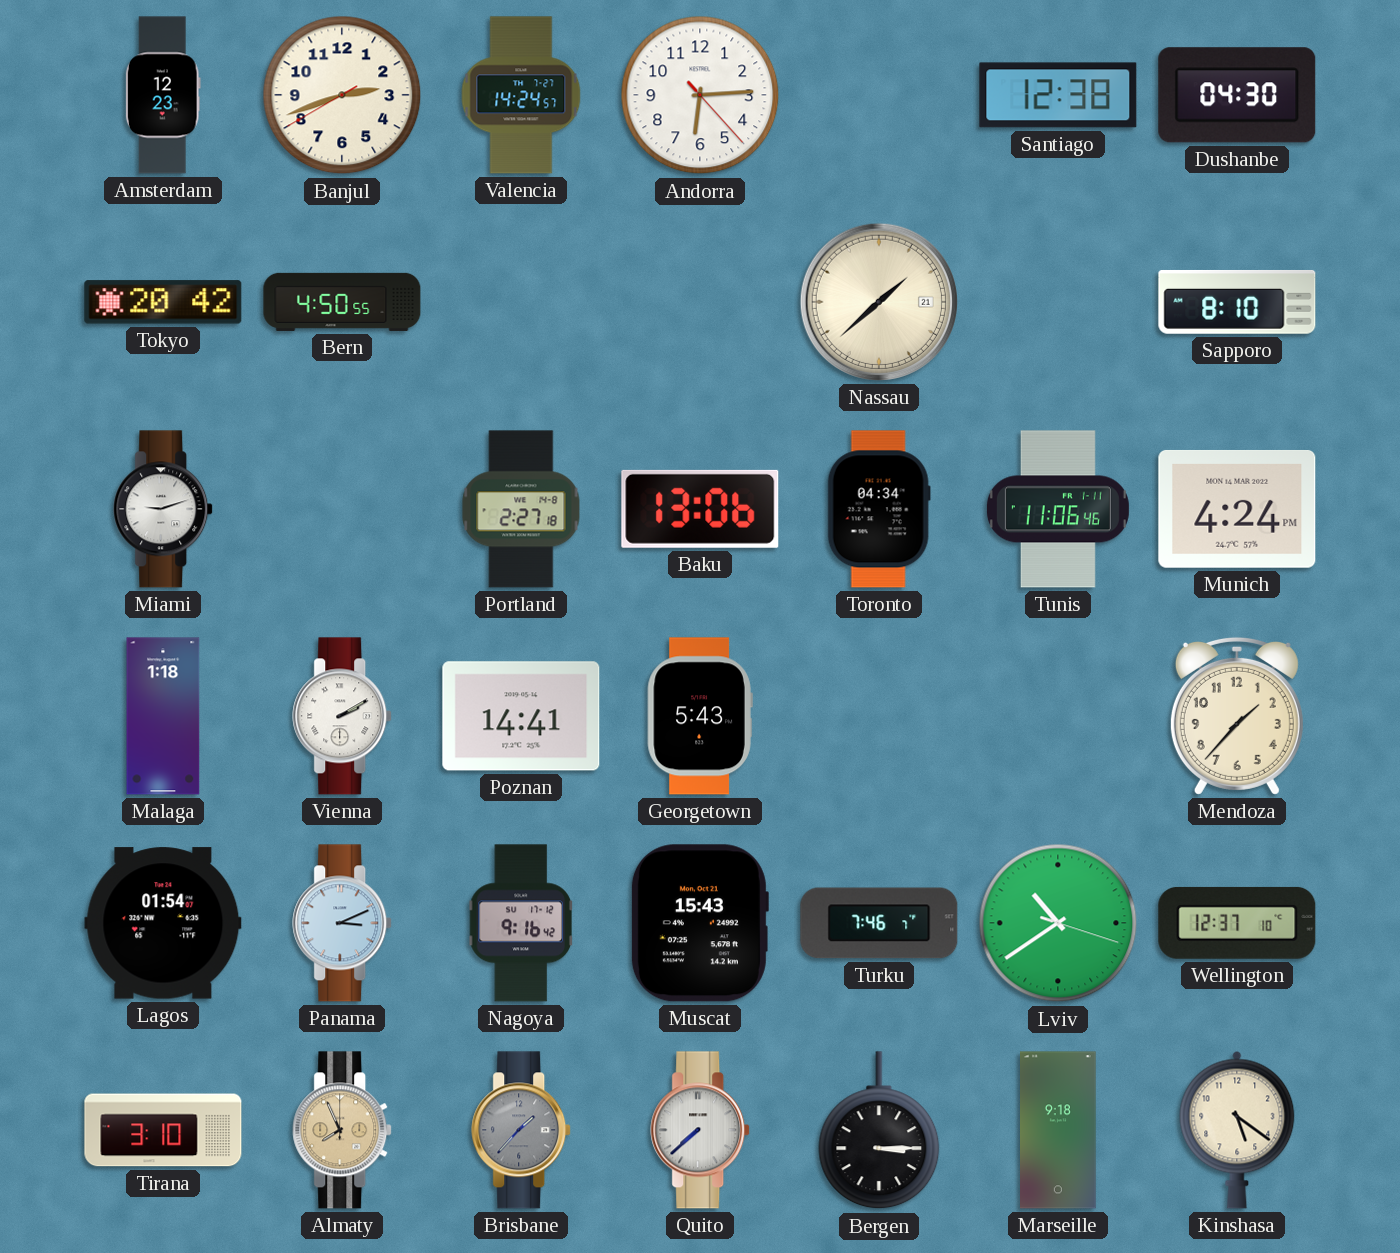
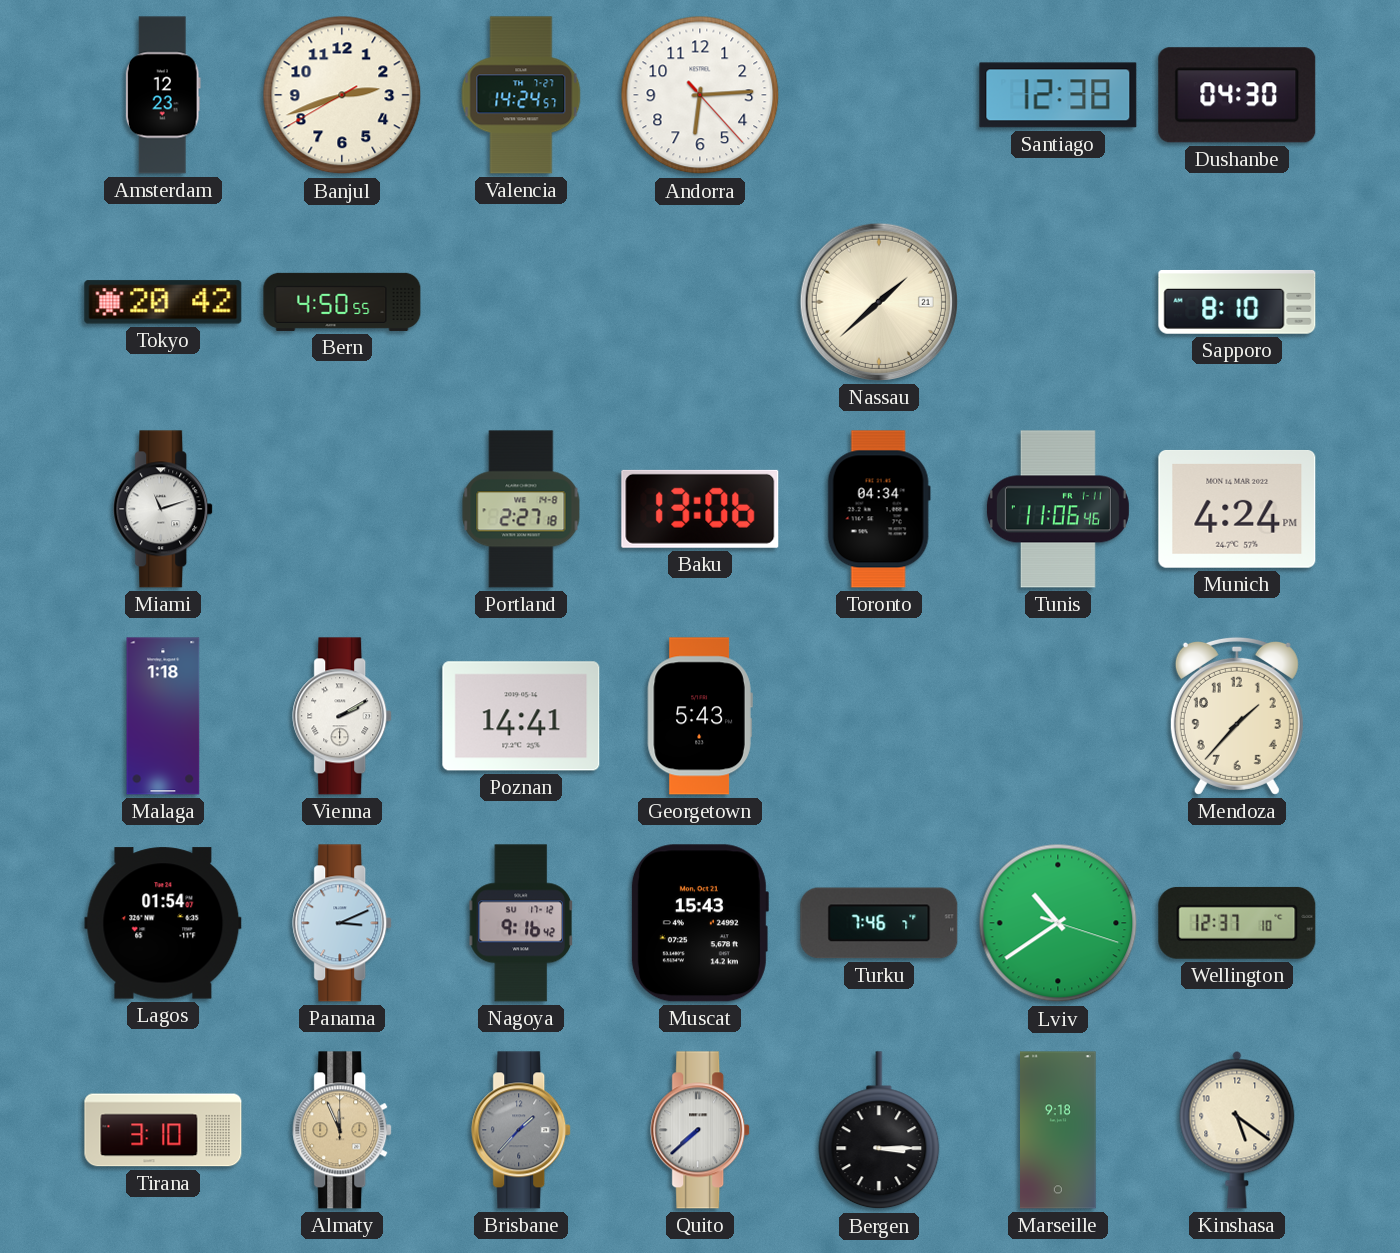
Miami: 9:12 -> 11:12
Almaty: 7:56 -> 11:56
